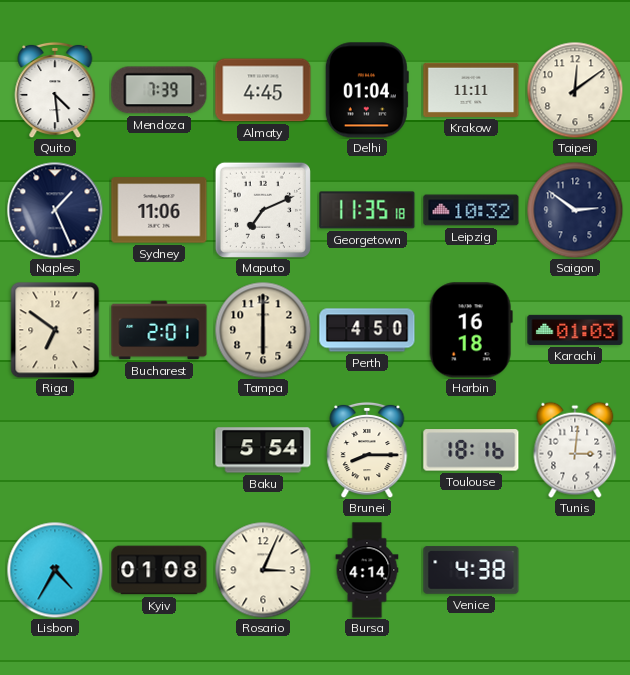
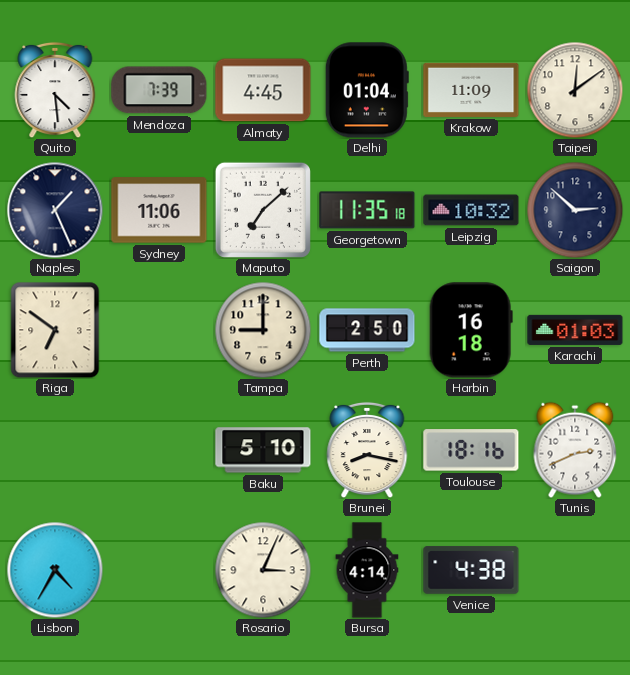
Krakow: 11:11 -> 11:09
Maputo: 7:11 -> 7:08
Saigon: 2:51 -> 2:52
Bucharest: 2:01 -> none
Tampa: 6:00 -> 9:00
Perth: 4:50 -> 2:50
Baku: 5:54 -> 5:10
Brunei: 8:15 -> 8:17
Tunis: 3:01 -> 2:41
Kyiv: 01:08 -> none
